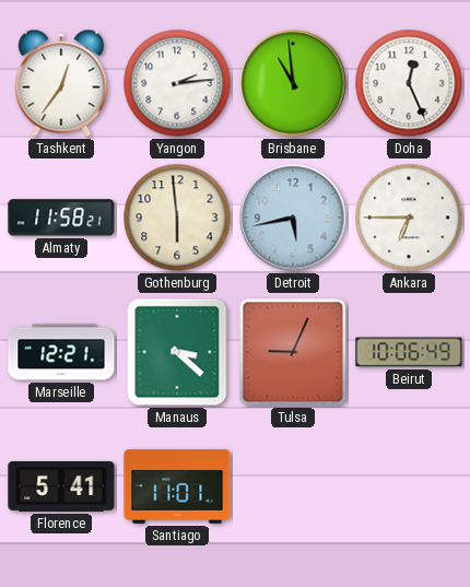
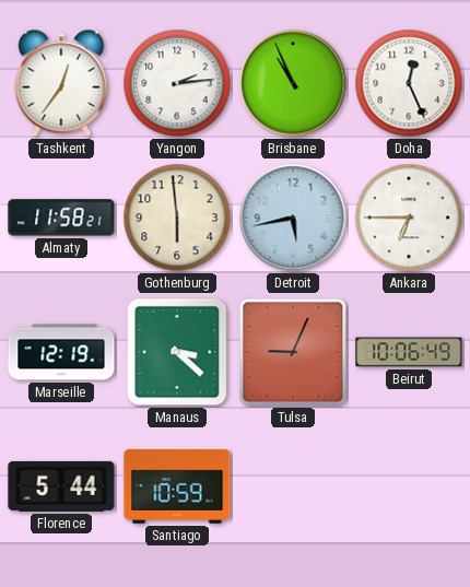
Brisbane: 10:59 -> 10:56
Marseille: 12:21 -> 12:19
Florence: 5:41 -> 5:44
Santiago: 11:01 -> 10:59
